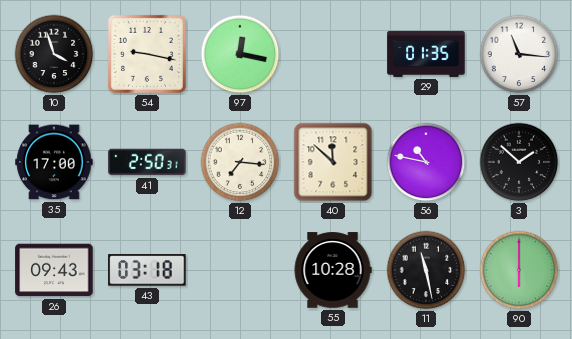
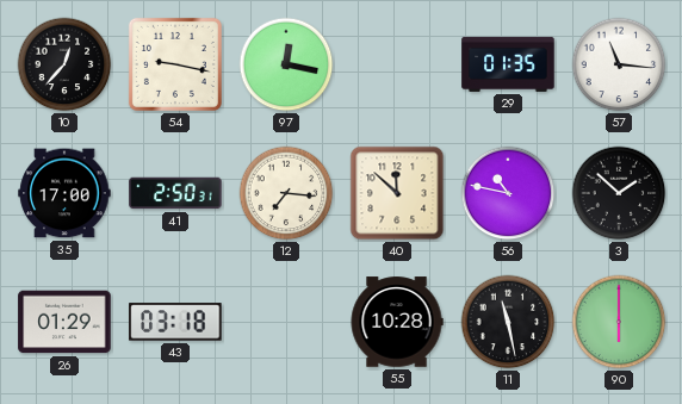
10: 3:57 -> 12:37
26: 09:43 -> 01:29
